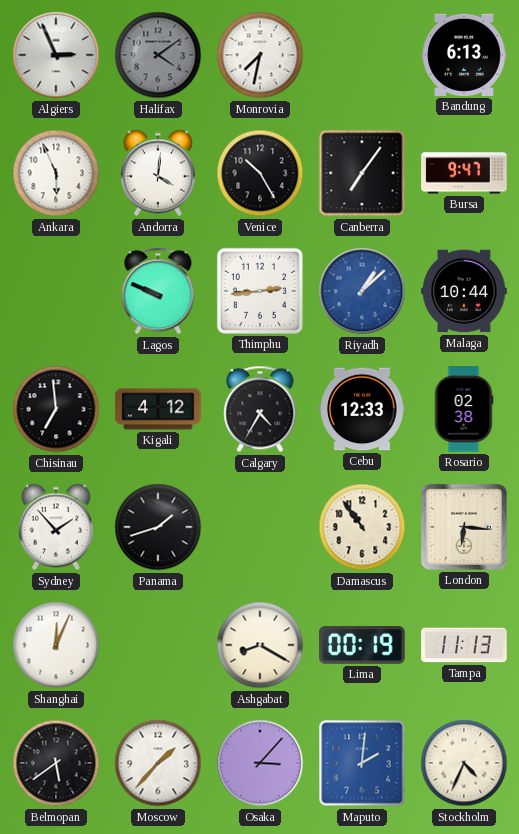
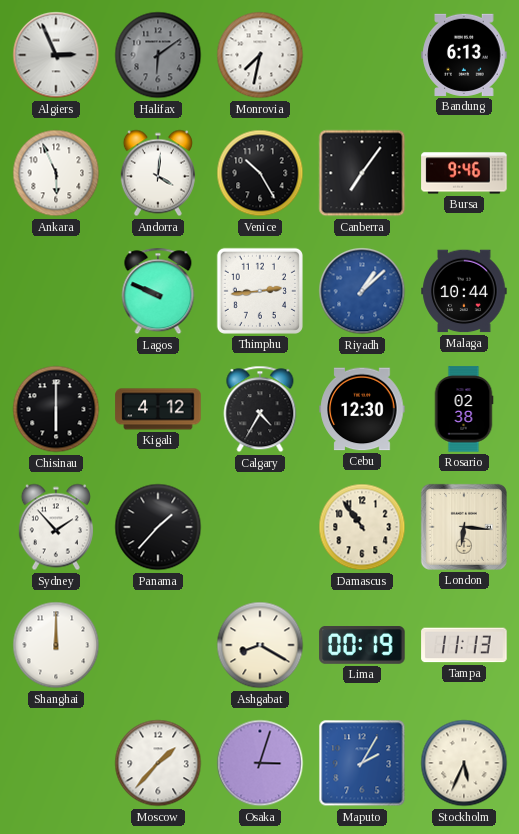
Halifax: 4:09 -> 6:09
Bursa: 9:47 -> 9:46
Chisinau: 6:59 -> 6:00
Cebu: 12:33 -> 12:30
Panama: 1:42 -> 1:37
Shanghai: 12:04 -> 12:00
Belmopan: 5:39 -> none
Osaka: 3:07 -> 3:03
Maputo: 2:01 -> 2:05
Stockholm: 4:34 -> 5:34
